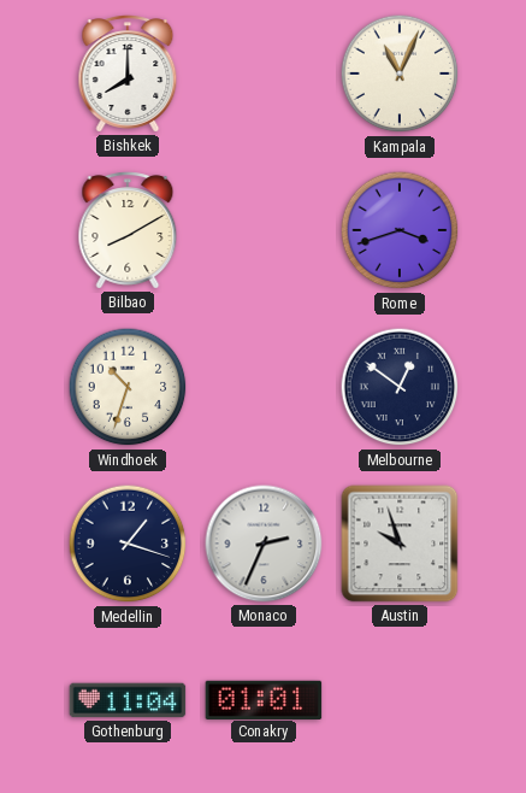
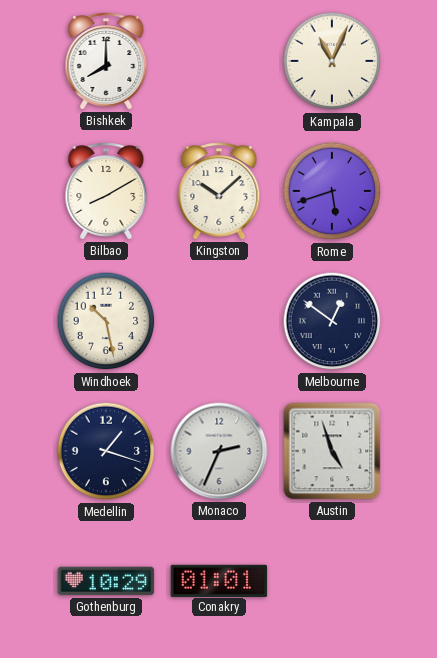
Kingston: none -> 10:08
Rome: 3:42 -> 5:42
Windhoek: 10:33 -> 10:28
Austin: 9:57 -> 4:57
Gothenburg: 11:04 -> 10:29
